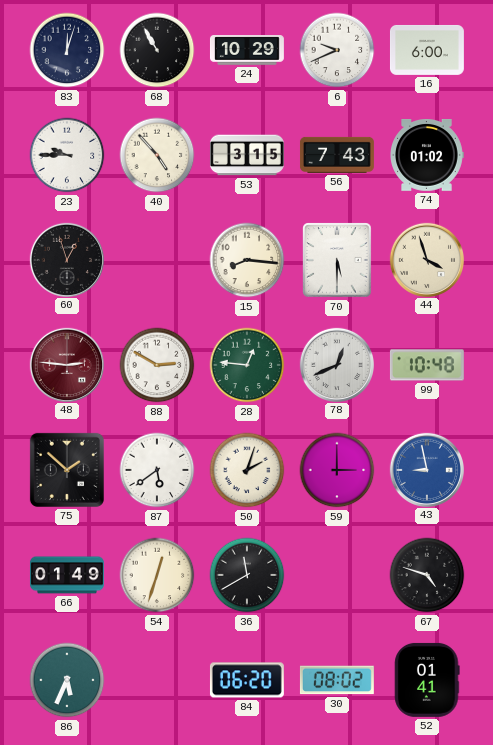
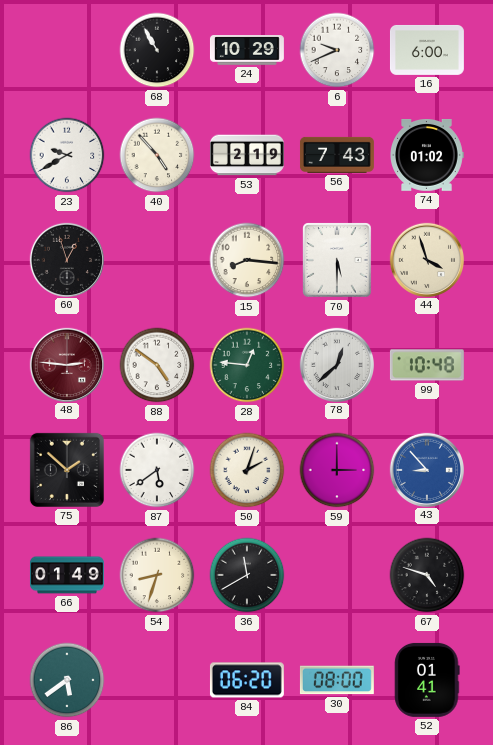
83: 12:03 -> none
23: 9:45 -> 9:40
53: 3:15 -> 2:19
88: 2:50 -> 4:51
78: 12:41 -> 12:38
43: 8:58 -> 8:53
54: 12:33 -> 8:33
86: 5:34 -> 5:39
30: 08:02 -> 08:00
